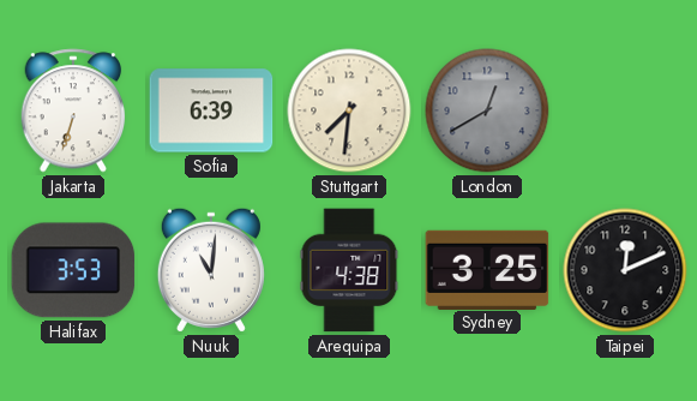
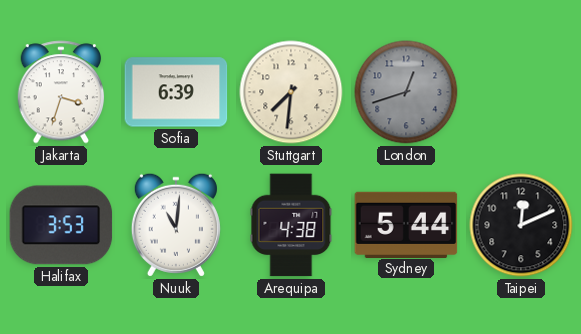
Jakarta: 6:33 -> 3:33
London: 12:40 -> 12:42
Sydney: 3:25 -> 5:44
